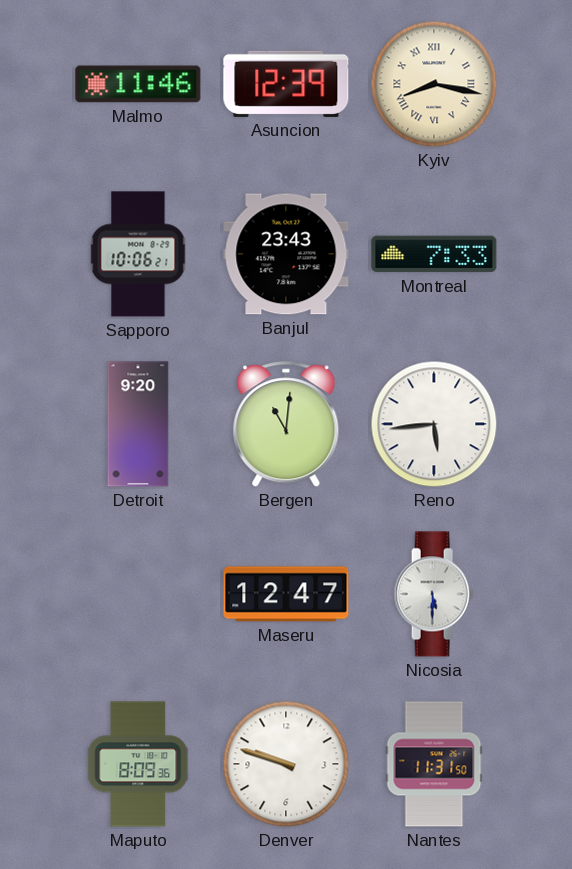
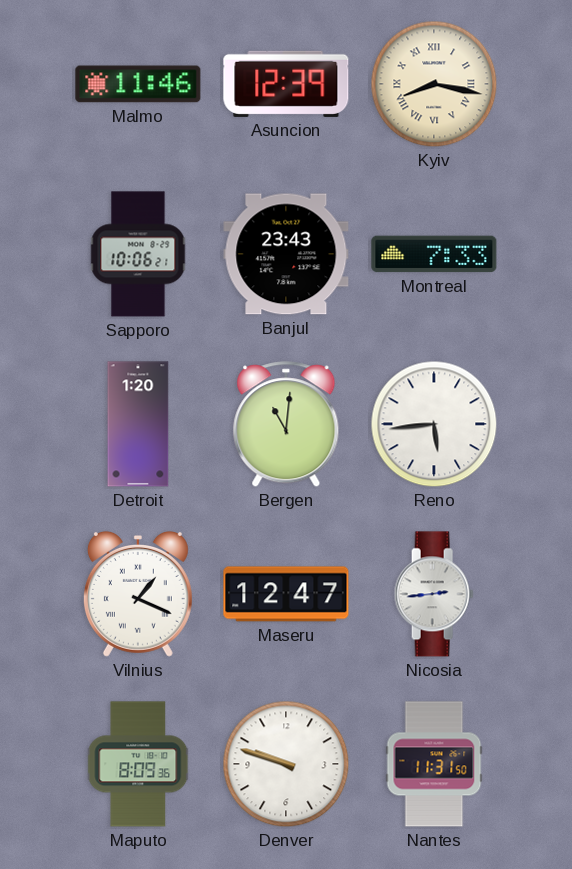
Detroit: 9:20 -> 1:20
Vilnius: none -> 1:19
Nicosia: 5:30 -> 2:44
